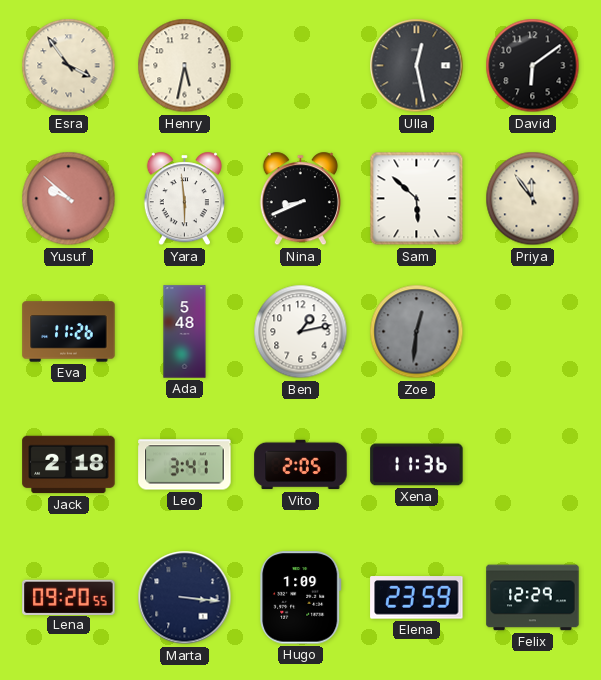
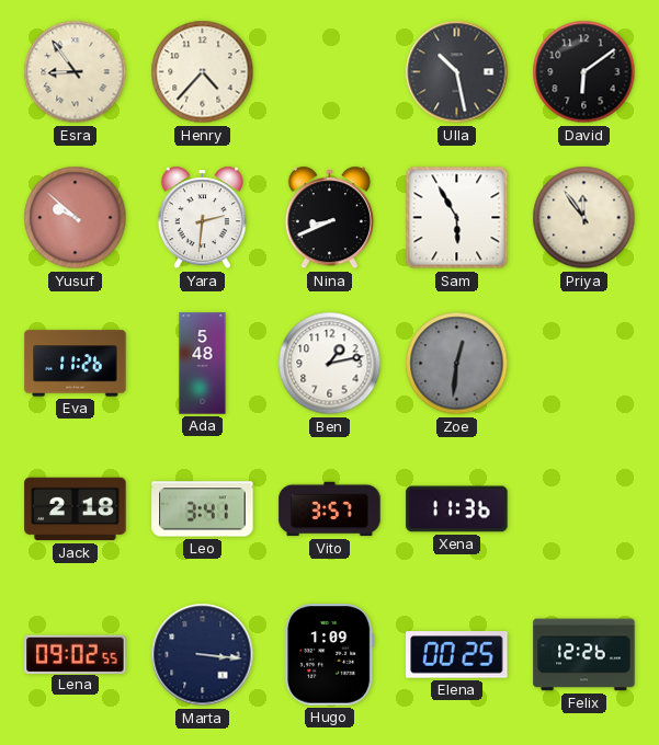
Esra: 3:54 -> 8:54
Henry: 5:32 -> 4:37
Ulla: 12:28 -> 10:28
Yara: 5:59 -> 2:31
Sam: 5:52 -> 5:55
Vito: 2:05 -> 3:57
Lena: 09:20 -> 09:02
Elena: 23:59 -> 00:25
Felix: 12:29 -> 12:26
